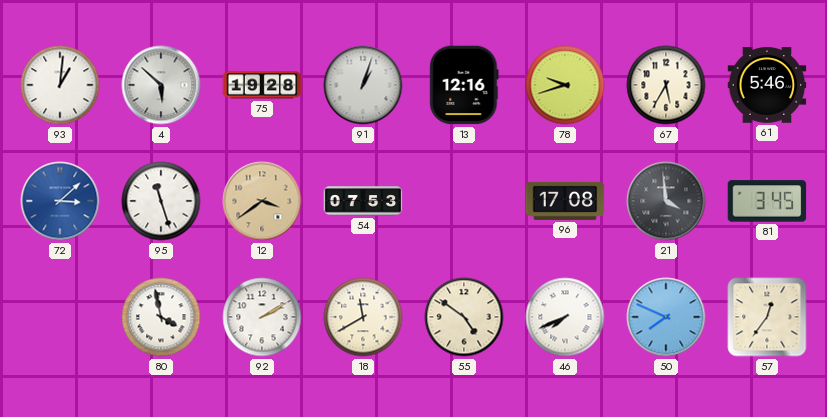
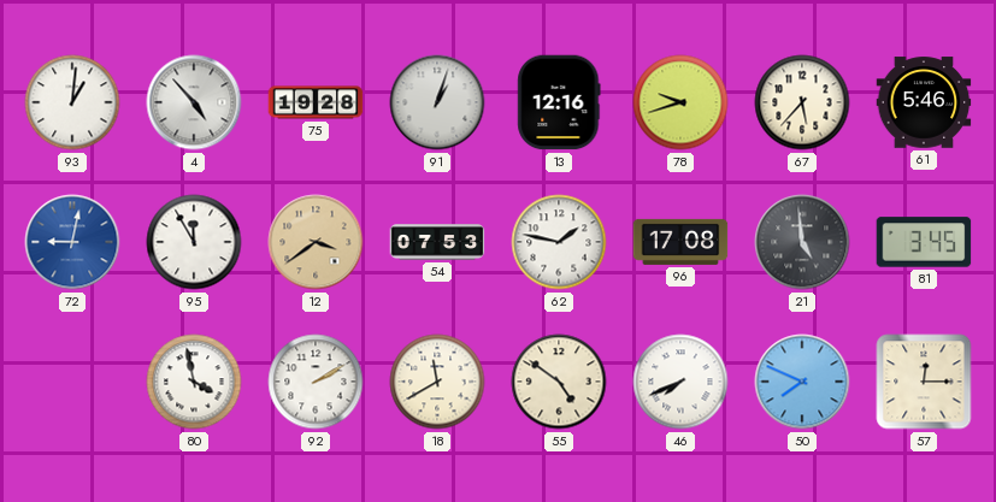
4: 5:52 -> 4:53
67: 5:35 -> 5:37
72: 3:08 -> 9:02
95: 11:27 -> 11:55
62: none -> 1:47
21: 3:59 -> 4:59
57: 12:36 -> 12:15
